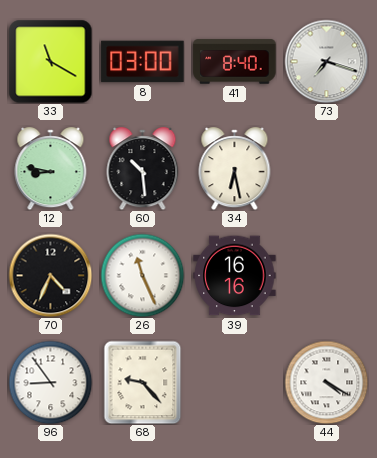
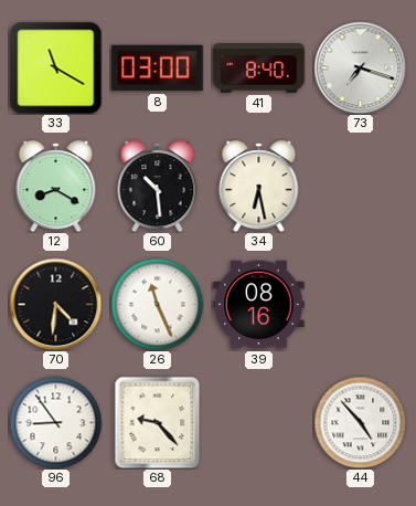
12: 8:47 -> 8:20
70: 4:34 -> 4:31
39: 16:16 -> 08:16
44: 4:20 -> 4:53
